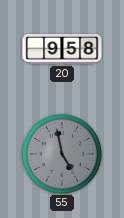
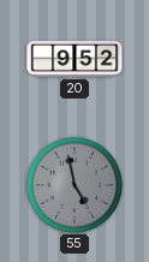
20: 9:58 -> 9:52
